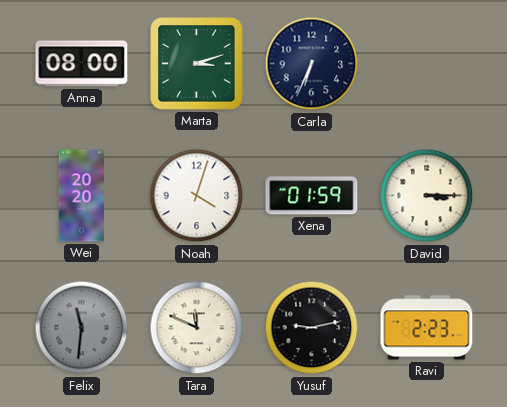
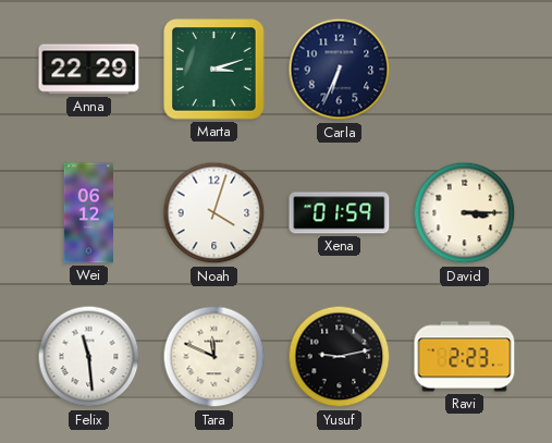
Anna: 08:00 -> 22:29
Wei: 20:20 -> 06:12
Felix: 11:31 -> 11:29
Felix dial: grey -> white
